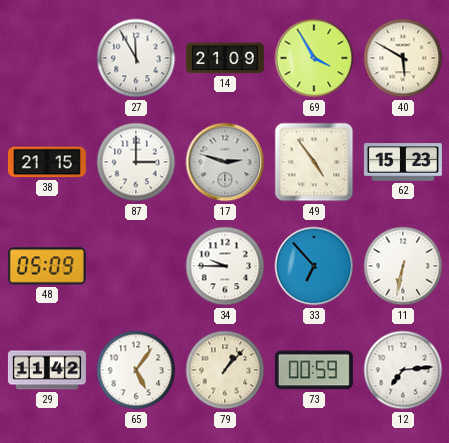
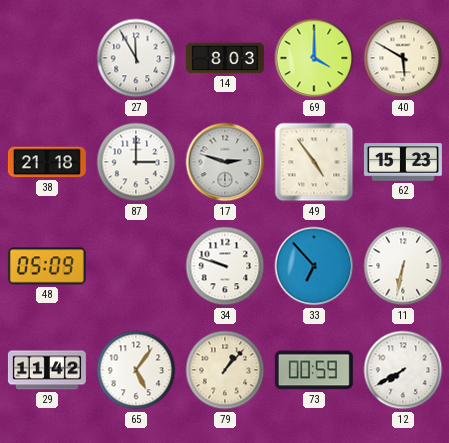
14: 21:09 -> 8:03
69: 3:55 -> 4:00
38: 21:15 -> 21:18
34: 9:45 -> 9:48
12: 7:14 -> 7:40
